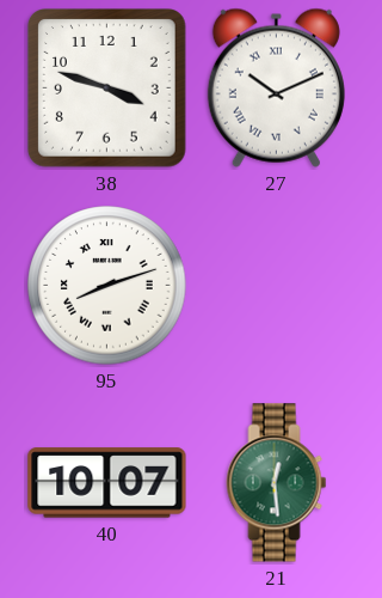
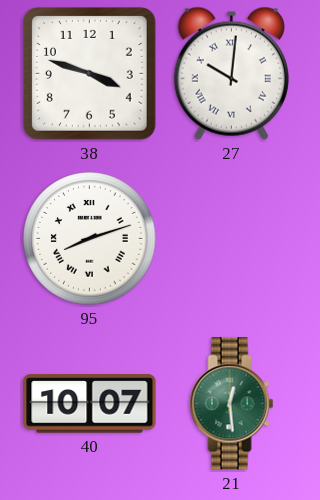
27: 10:11 -> 10:01
